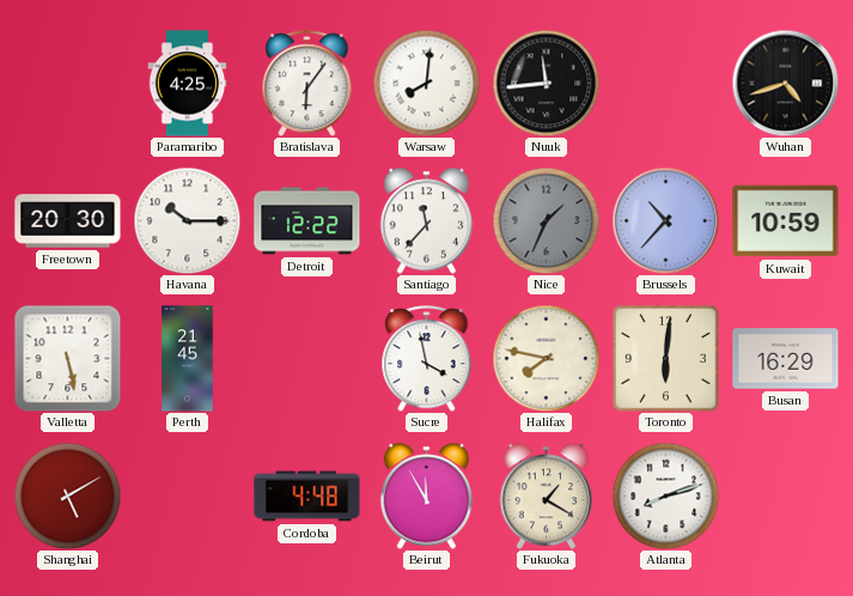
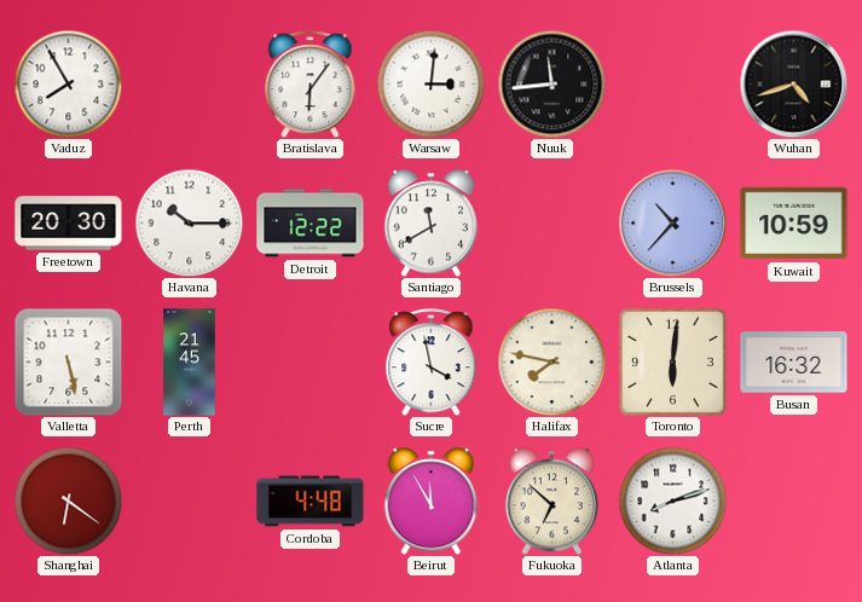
Vaduz: none -> 7:55
Paramaribo: 4:25 -> none
Warsaw: 8:01 -> 3:01
Santiago: 11:37 -> 11:40
Nice: 1:34 -> none
Busan: 16:29 -> 16:32
Shanghai: 5:10 -> 6:21
Fukuoka: 1:20 -> 6:52
